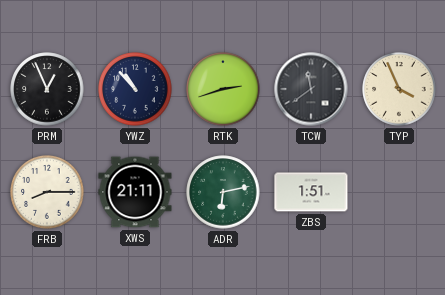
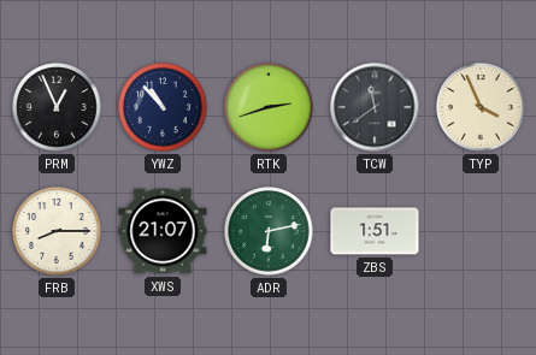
XWS: 21:11 -> 21:07
